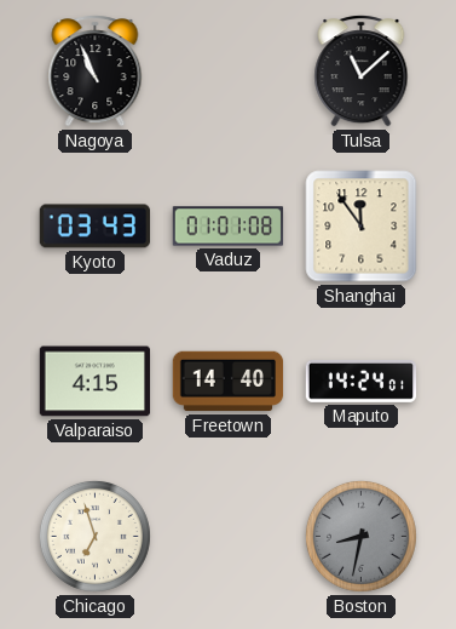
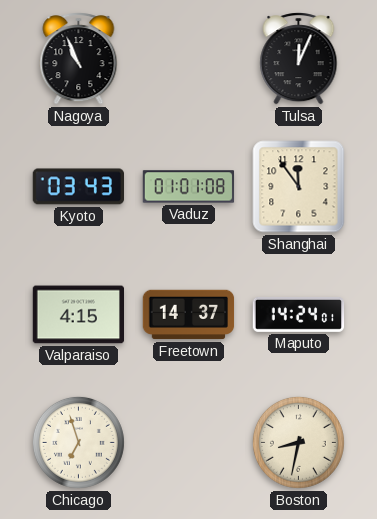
Tulsa: 11:08 -> 12:04
Freetown: 14:40 -> 14:37
Boston dial: grey -> cream
